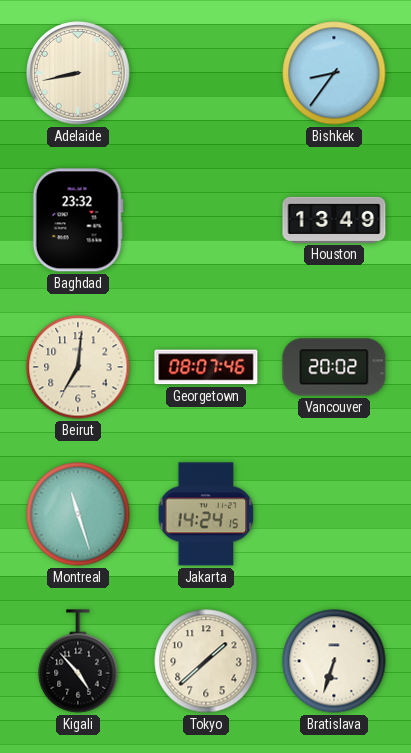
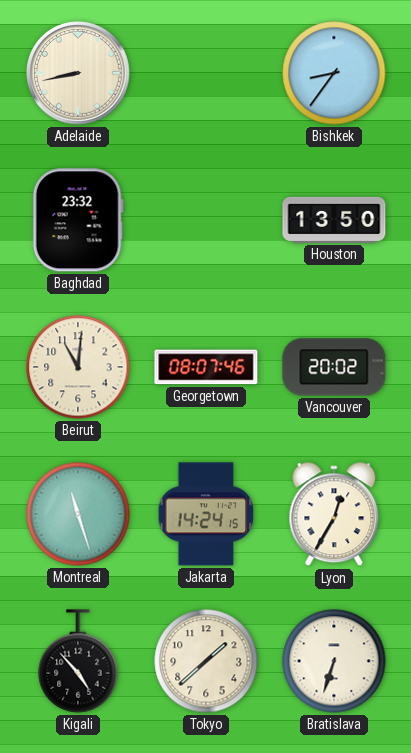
Houston: 13:49 -> 13:50
Beirut: 7:01 -> 11:01
Lyon: none -> 12:35
